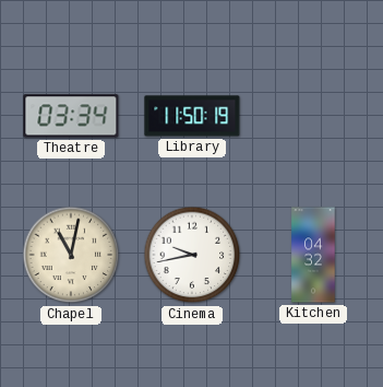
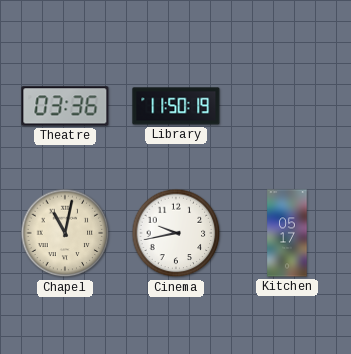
Theatre: 03:34 -> 03:36
Kitchen: 04:32 -> 05:17
